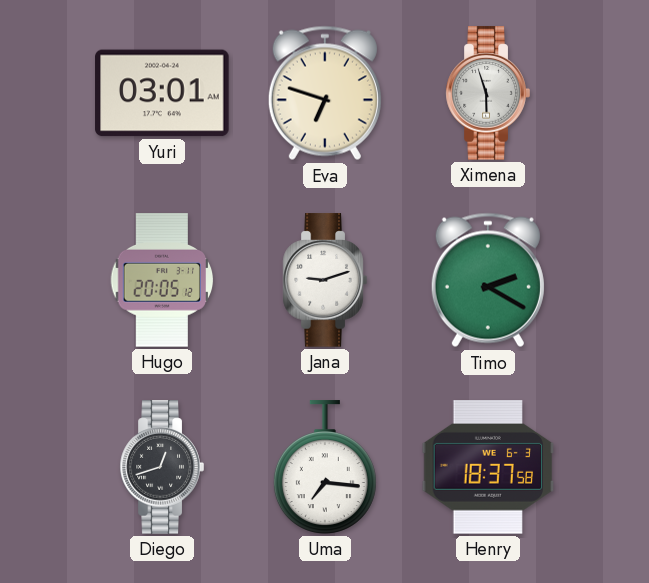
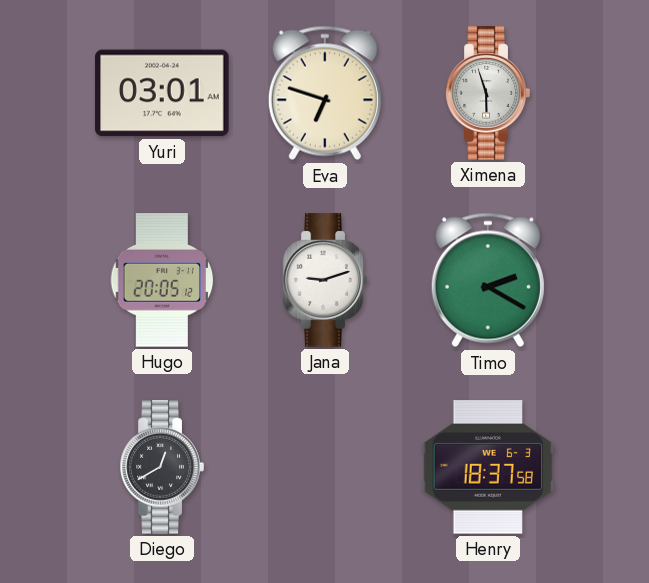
Diego: 12:42 -> 12:40
Uma: 7:16 -> none
